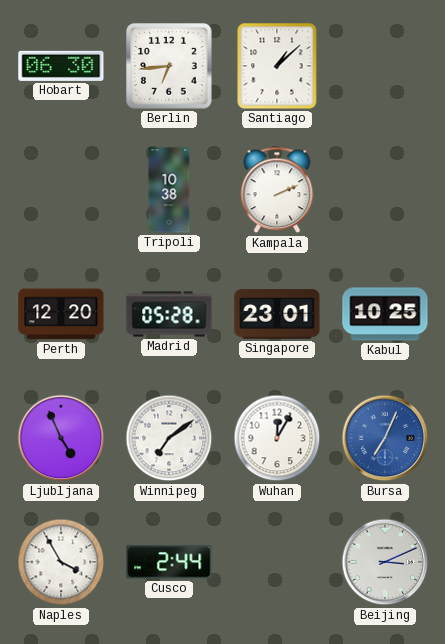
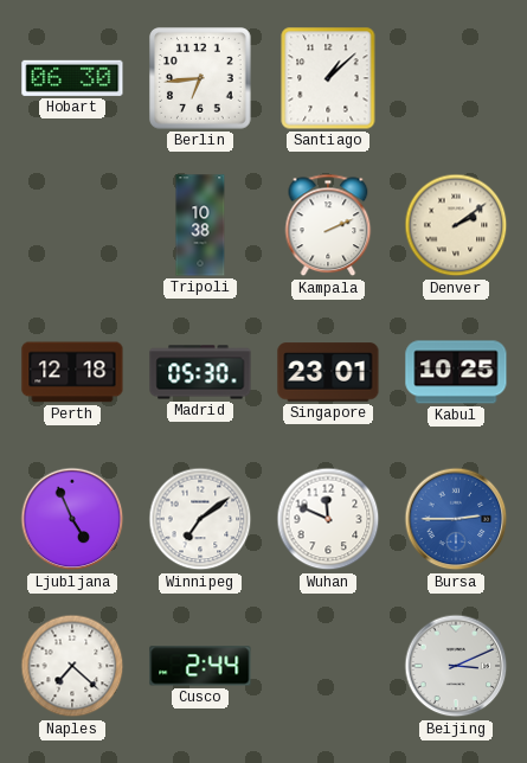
Denver: none -> 2:09
Perth: 12:20 -> 12:18
Madrid: 05:28 -> 05:30
Wuhan: 12:05 -> 11:49
Bursa: 7:04 -> 2:45
Naples: 3:55 -> 7:22
